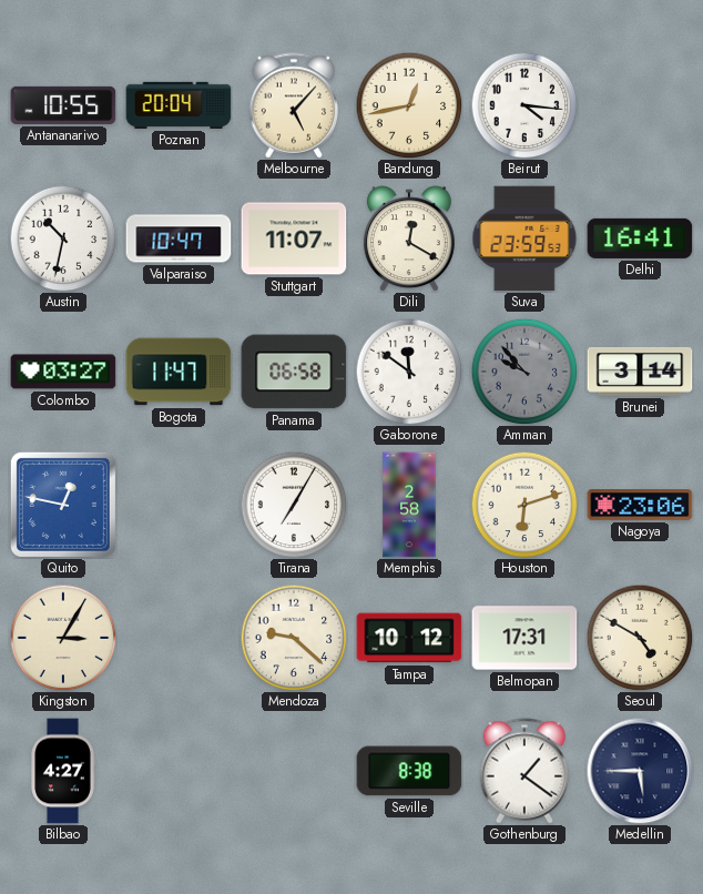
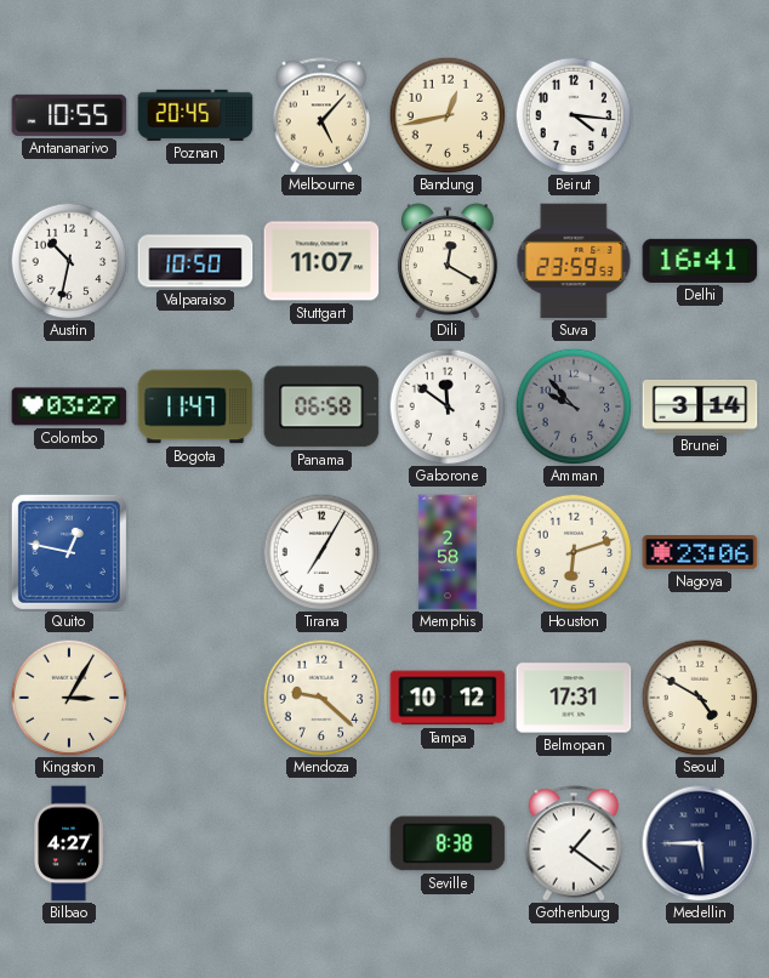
Poznan: 20:04 -> 20:45
Valparaiso: 10:47 -> 10:50
